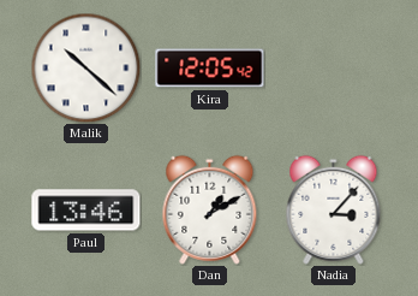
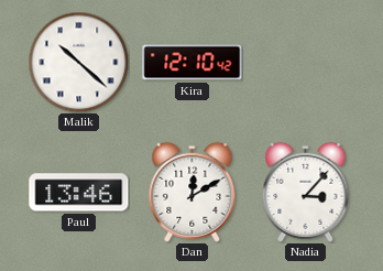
Kira: 12:05 -> 12:10
Dan: 1:10 -> 12:10
